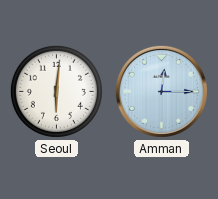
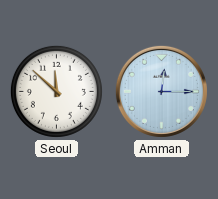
Seoul: 6:01 -> 11:52
